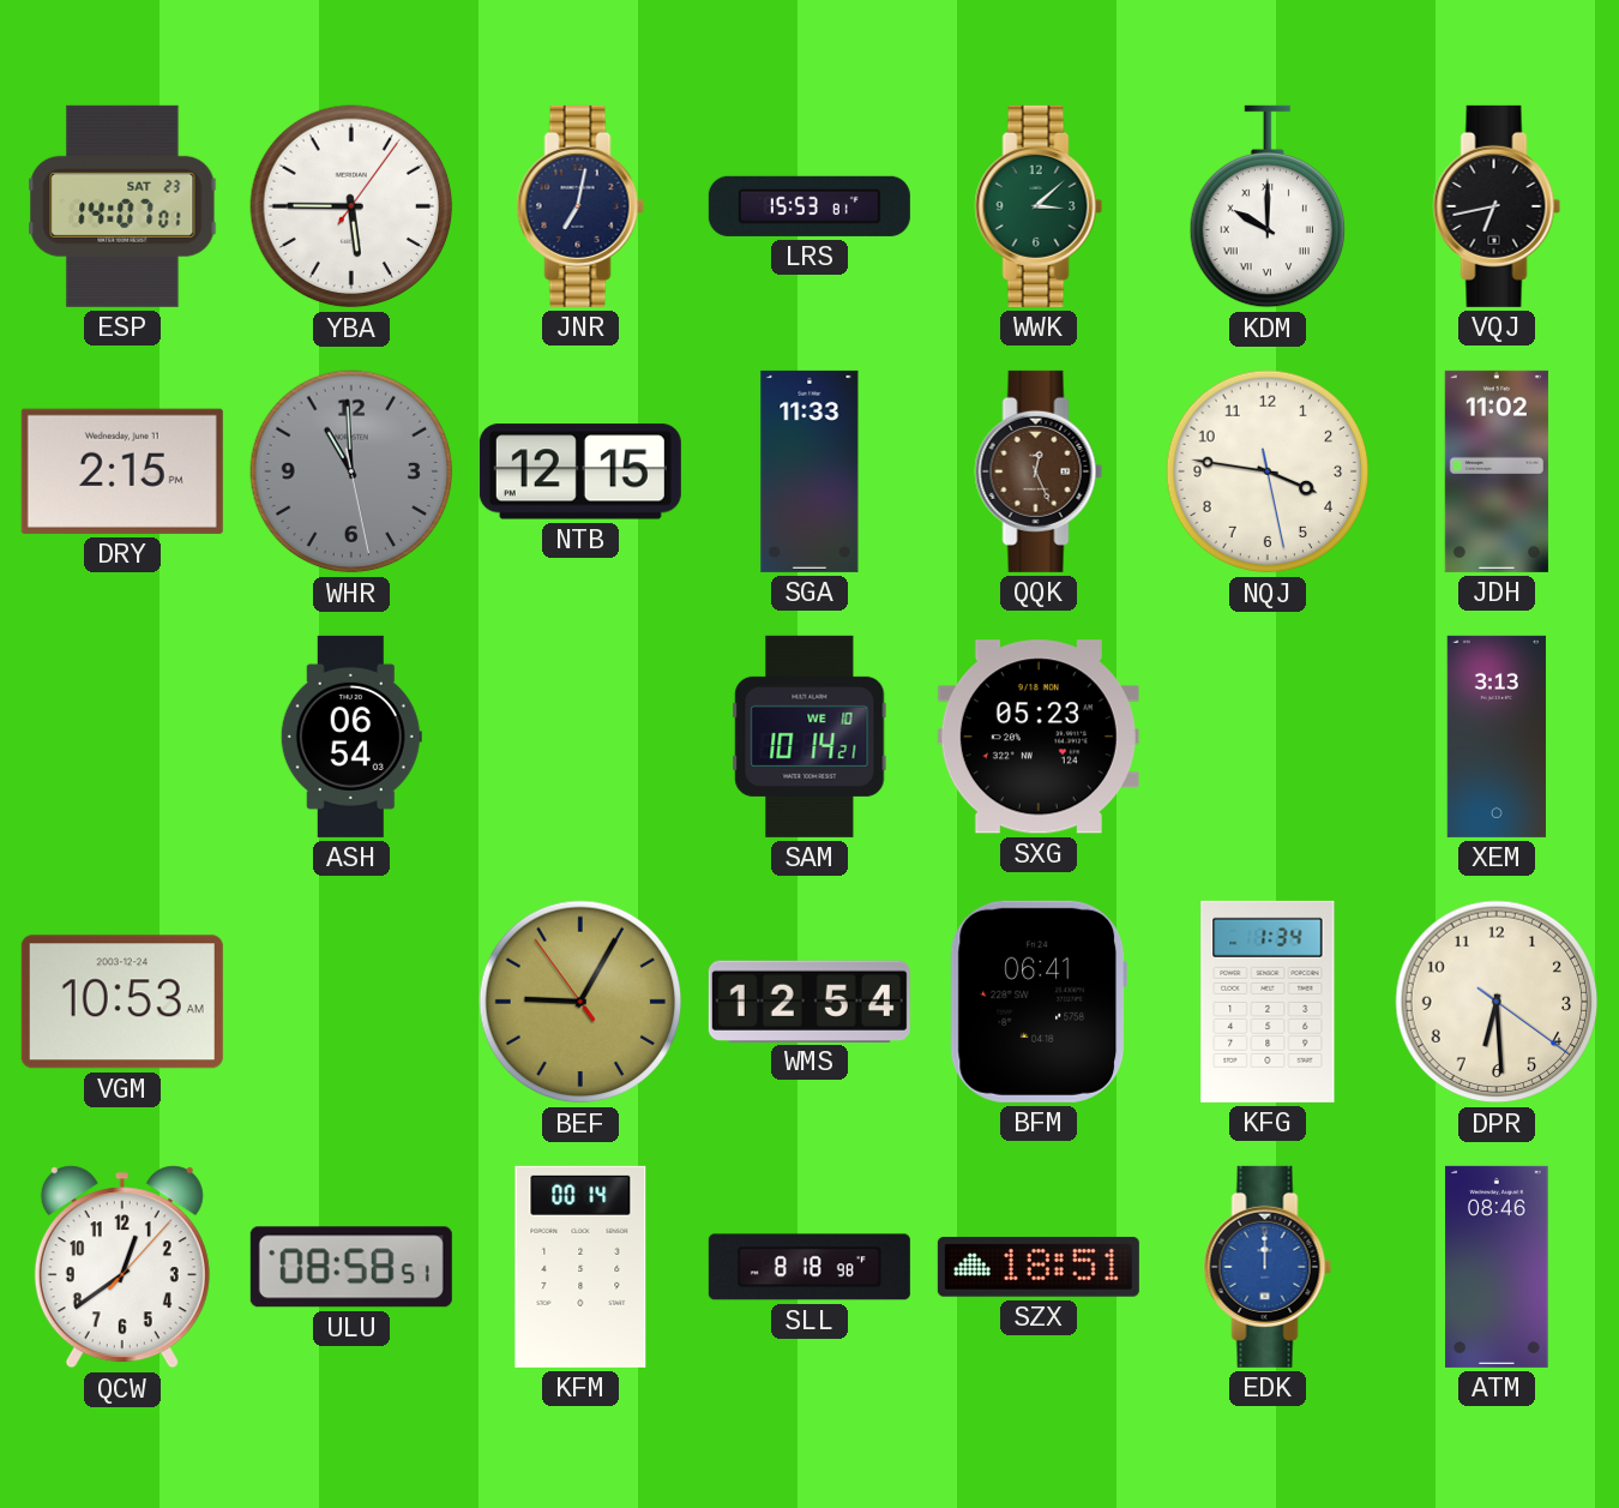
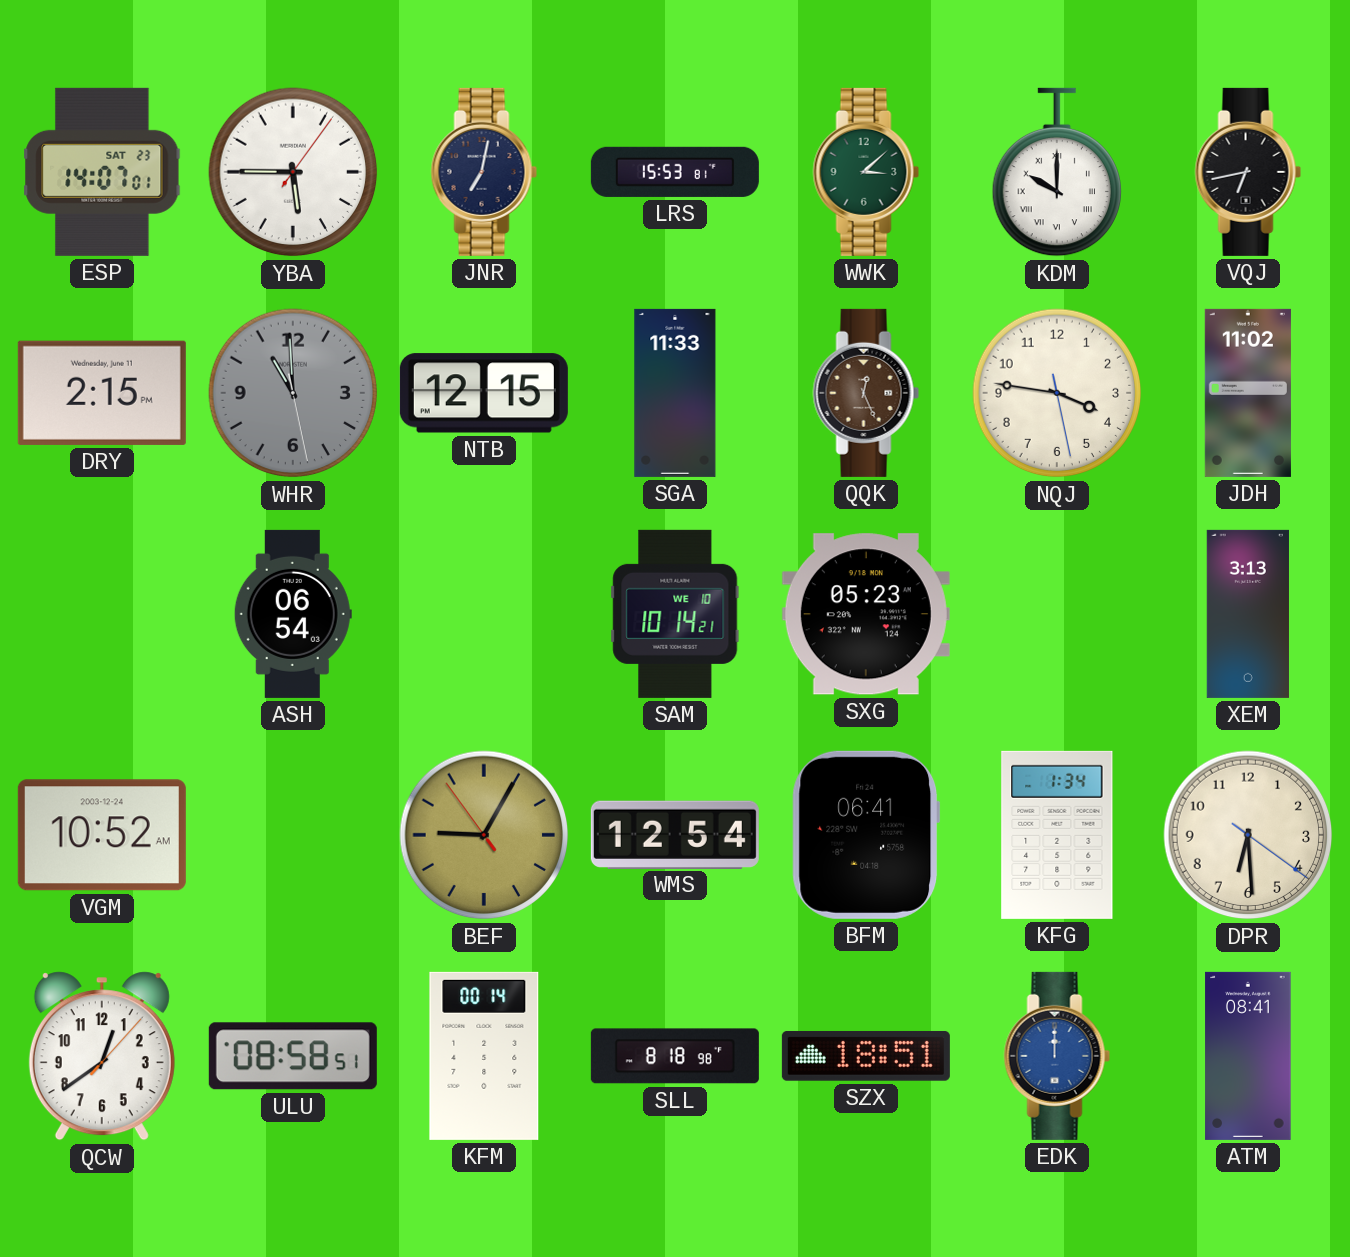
VGM: 10:53 -> 10:52
ATM: 08:46 -> 08:41
